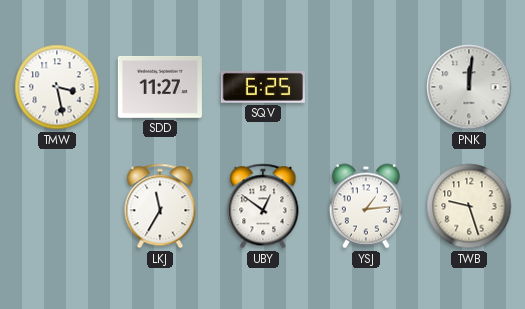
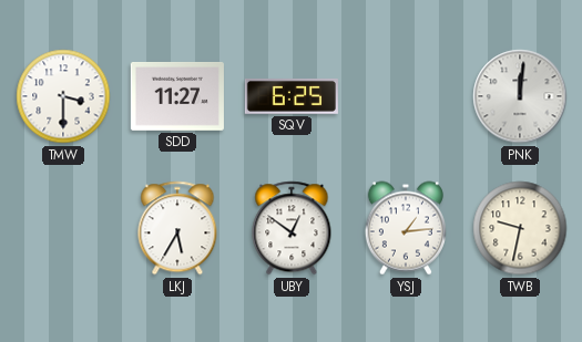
TMW: 3:28 -> 3:30
LKJ: 11:35 -> 5:35
TWB: 9:27 -> 9:32
